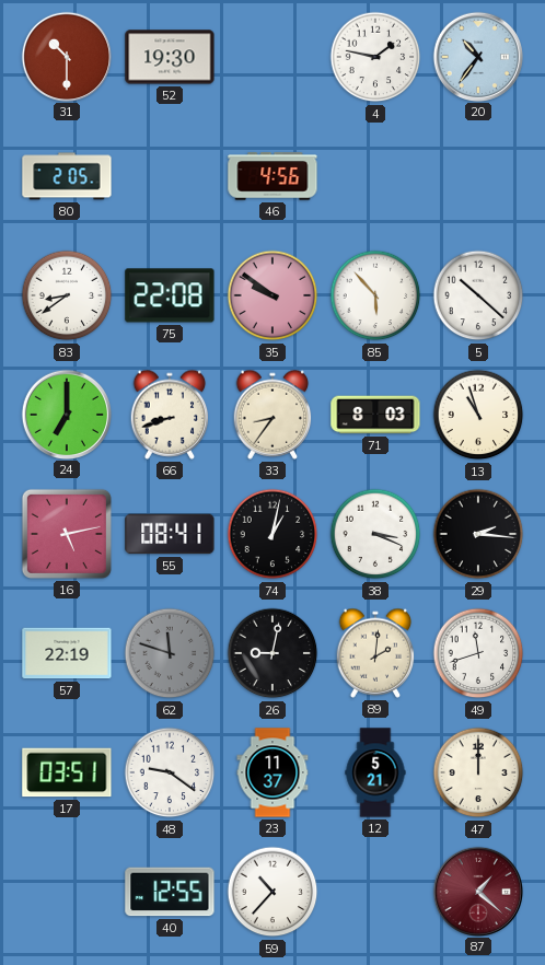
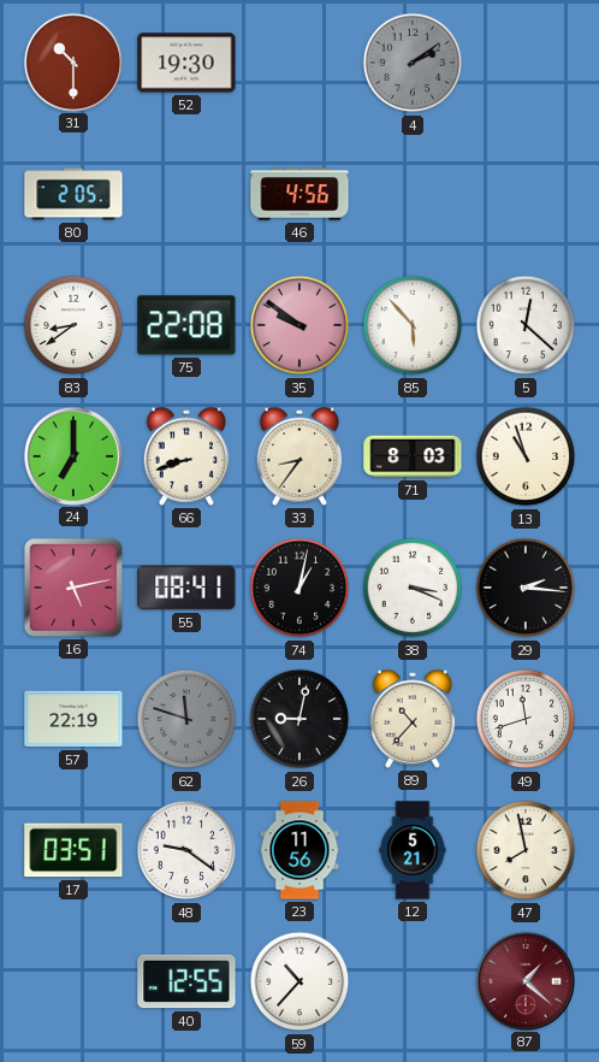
4: 1:47 -> 2:09
4 dial: white -> grey
20: 10:36 -> none
5: 10:22 -> 12:22
89: 2:01 -> 10:37
23: 11:37 -> 11:56
47: 12:00 -> 7:58
